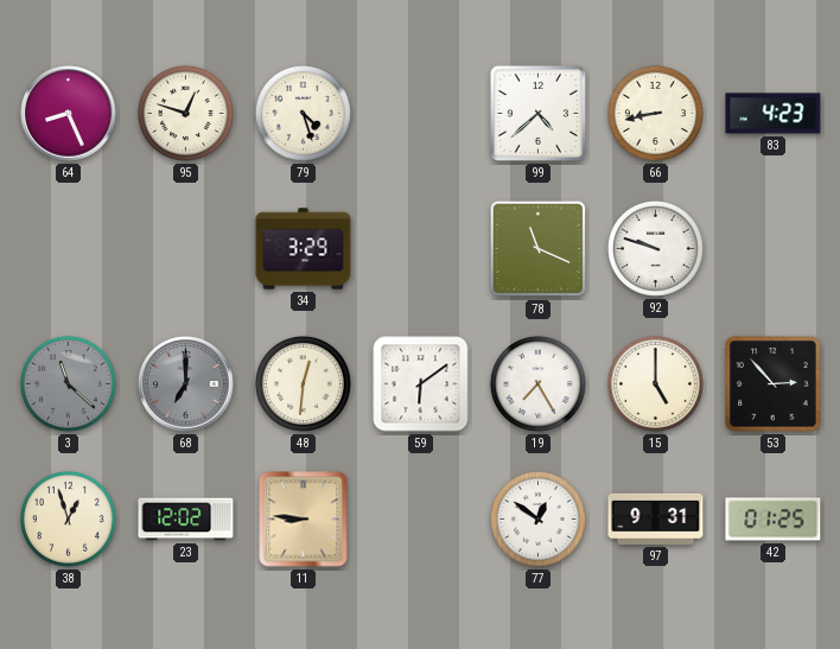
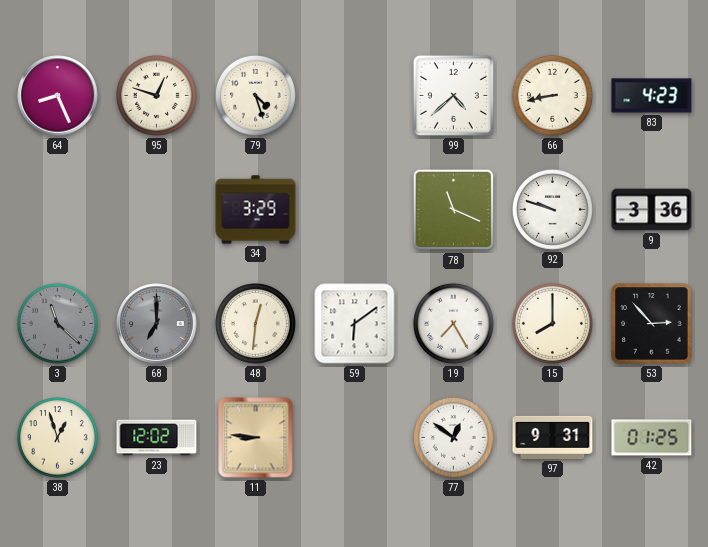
9: none -> 3:36
15: 5:00 -> 8:00
